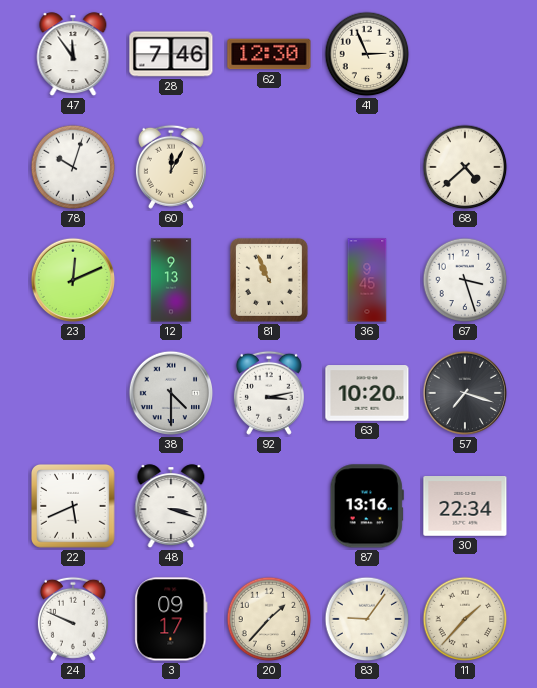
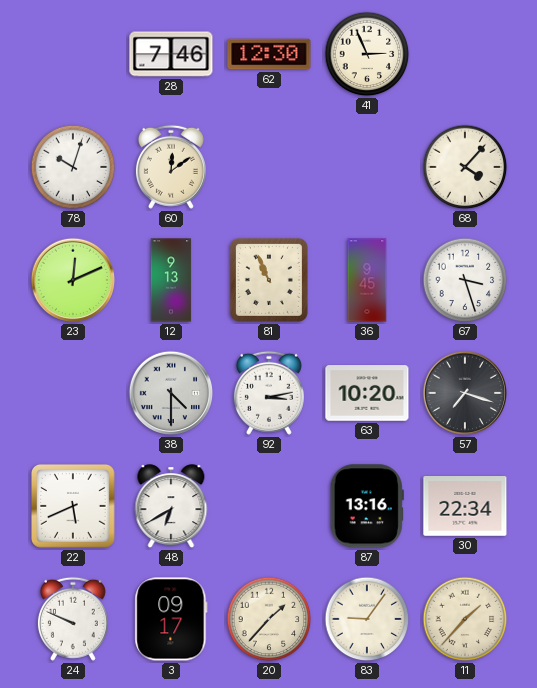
47: 11:54 -> none
60: 12:05 -> 12:09
68: 4:38 -> 4:07
48: 3:18 -> 6:40
